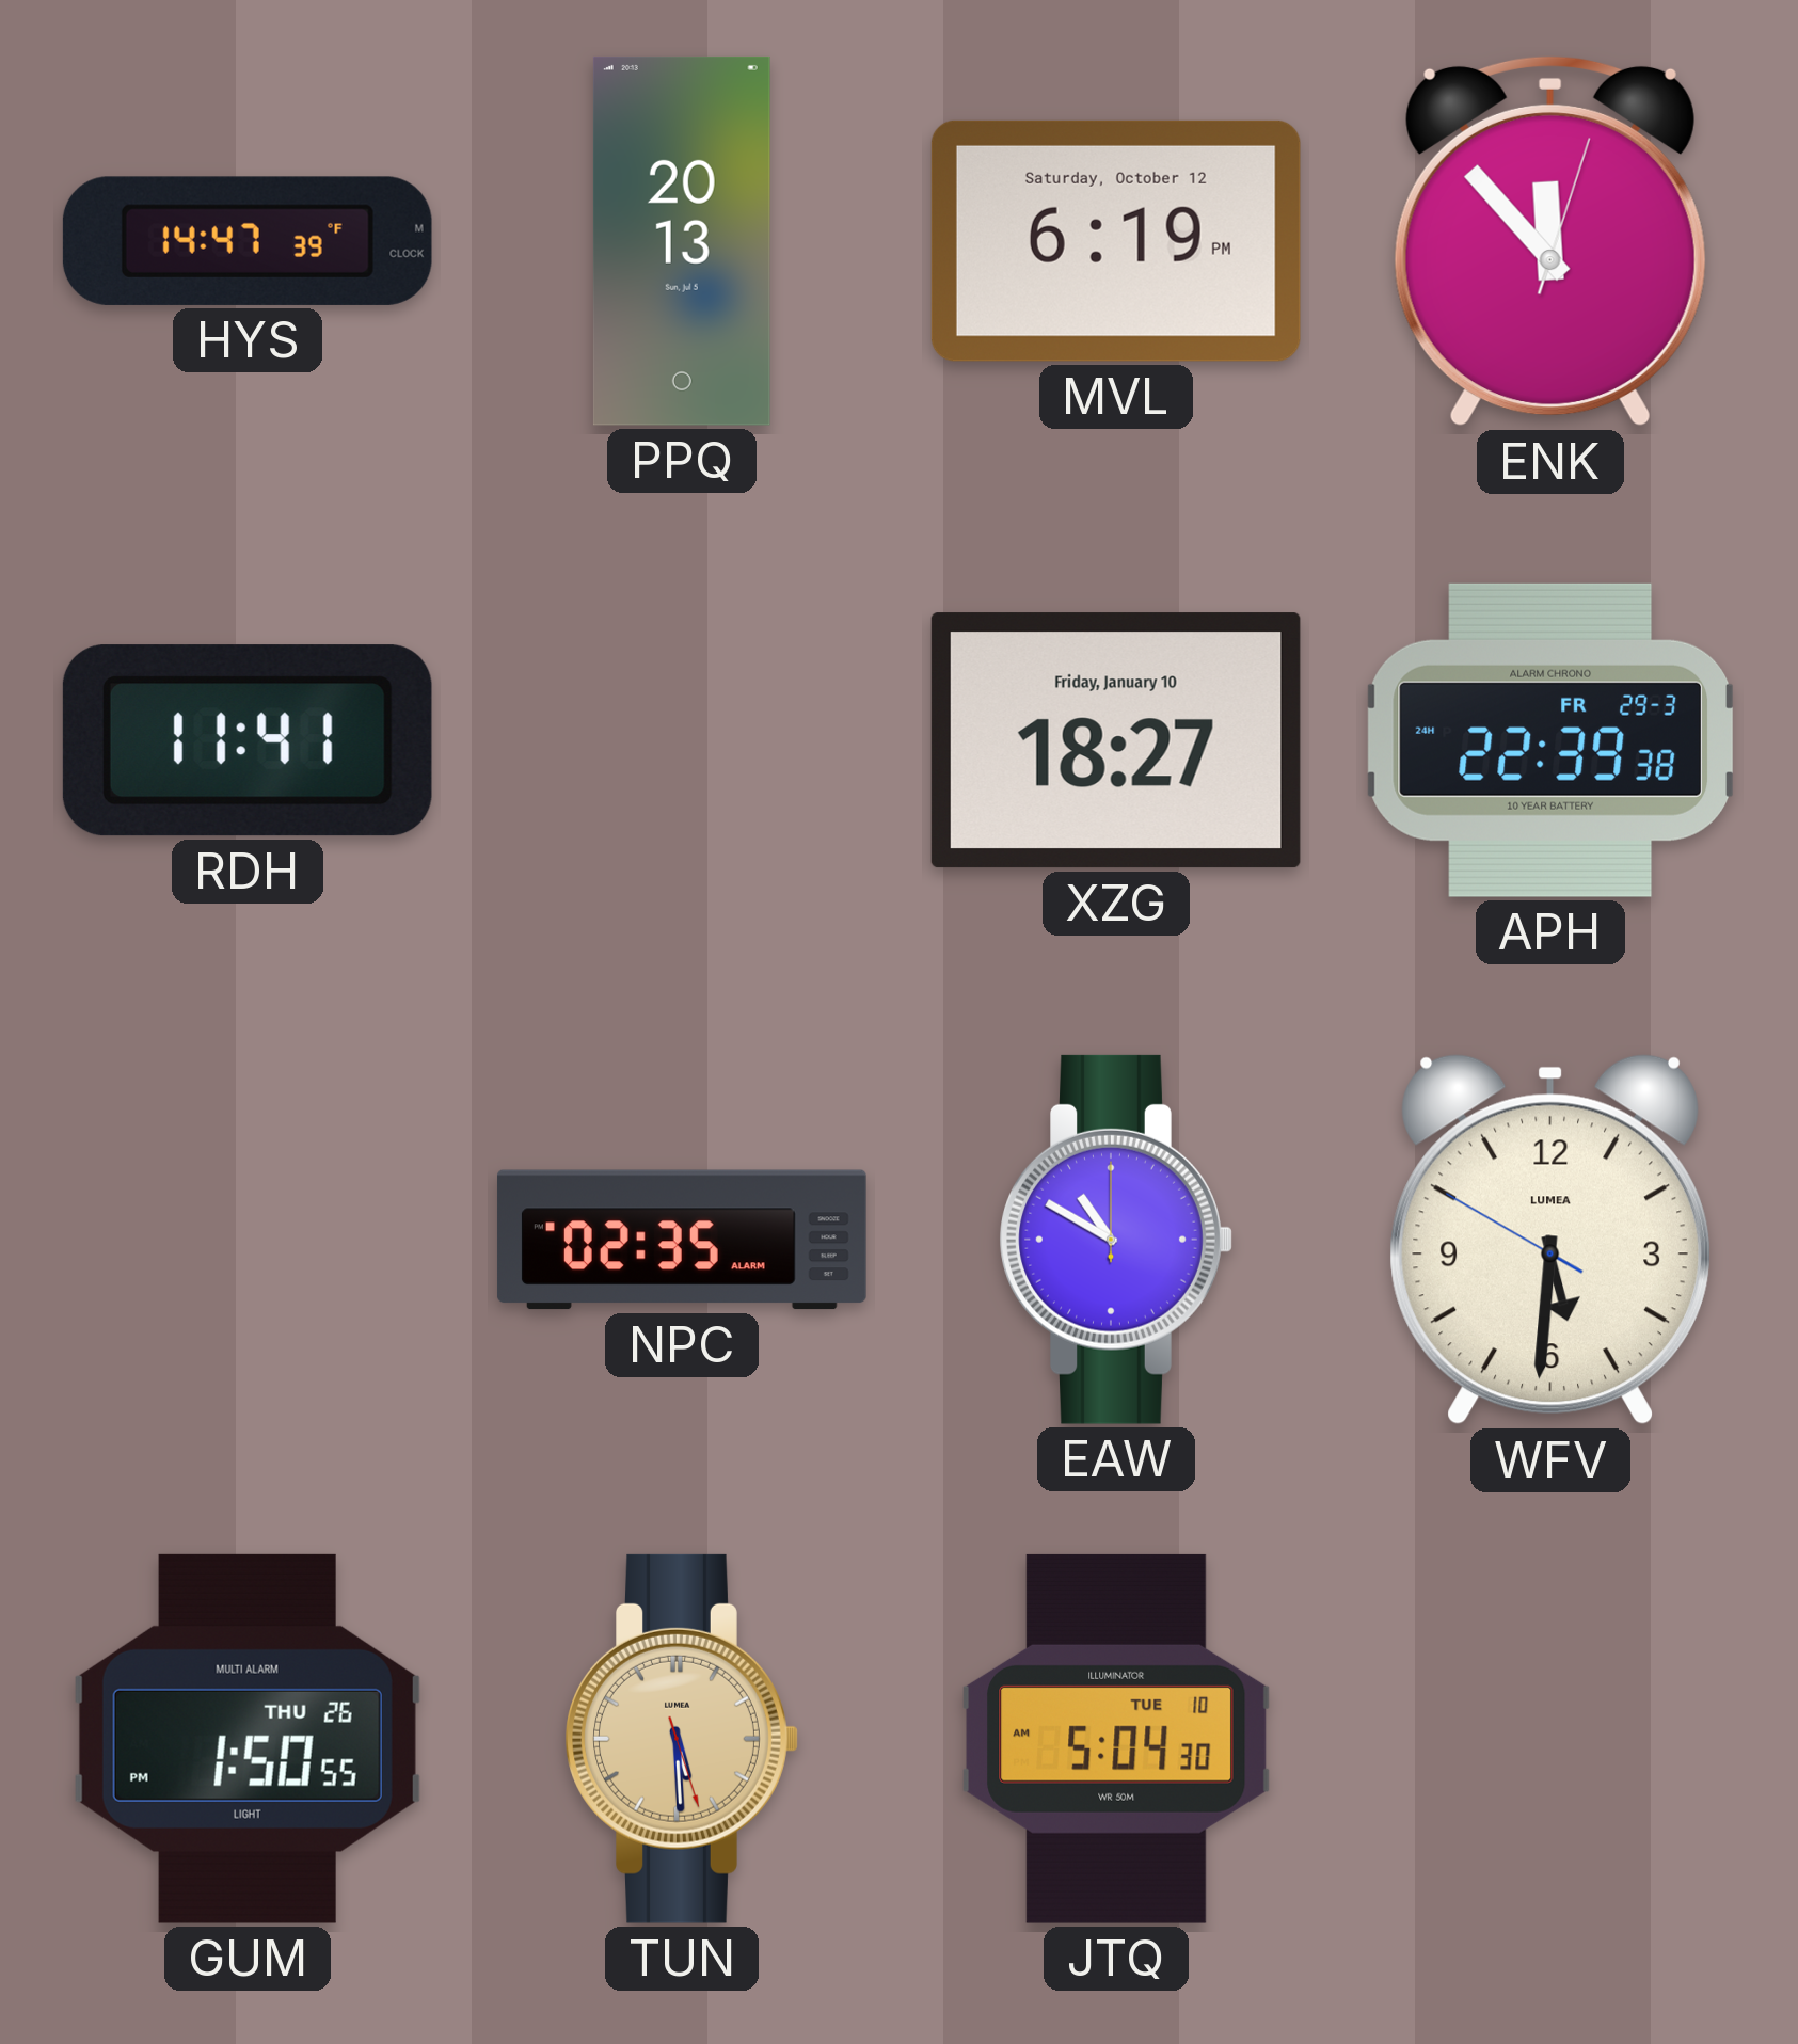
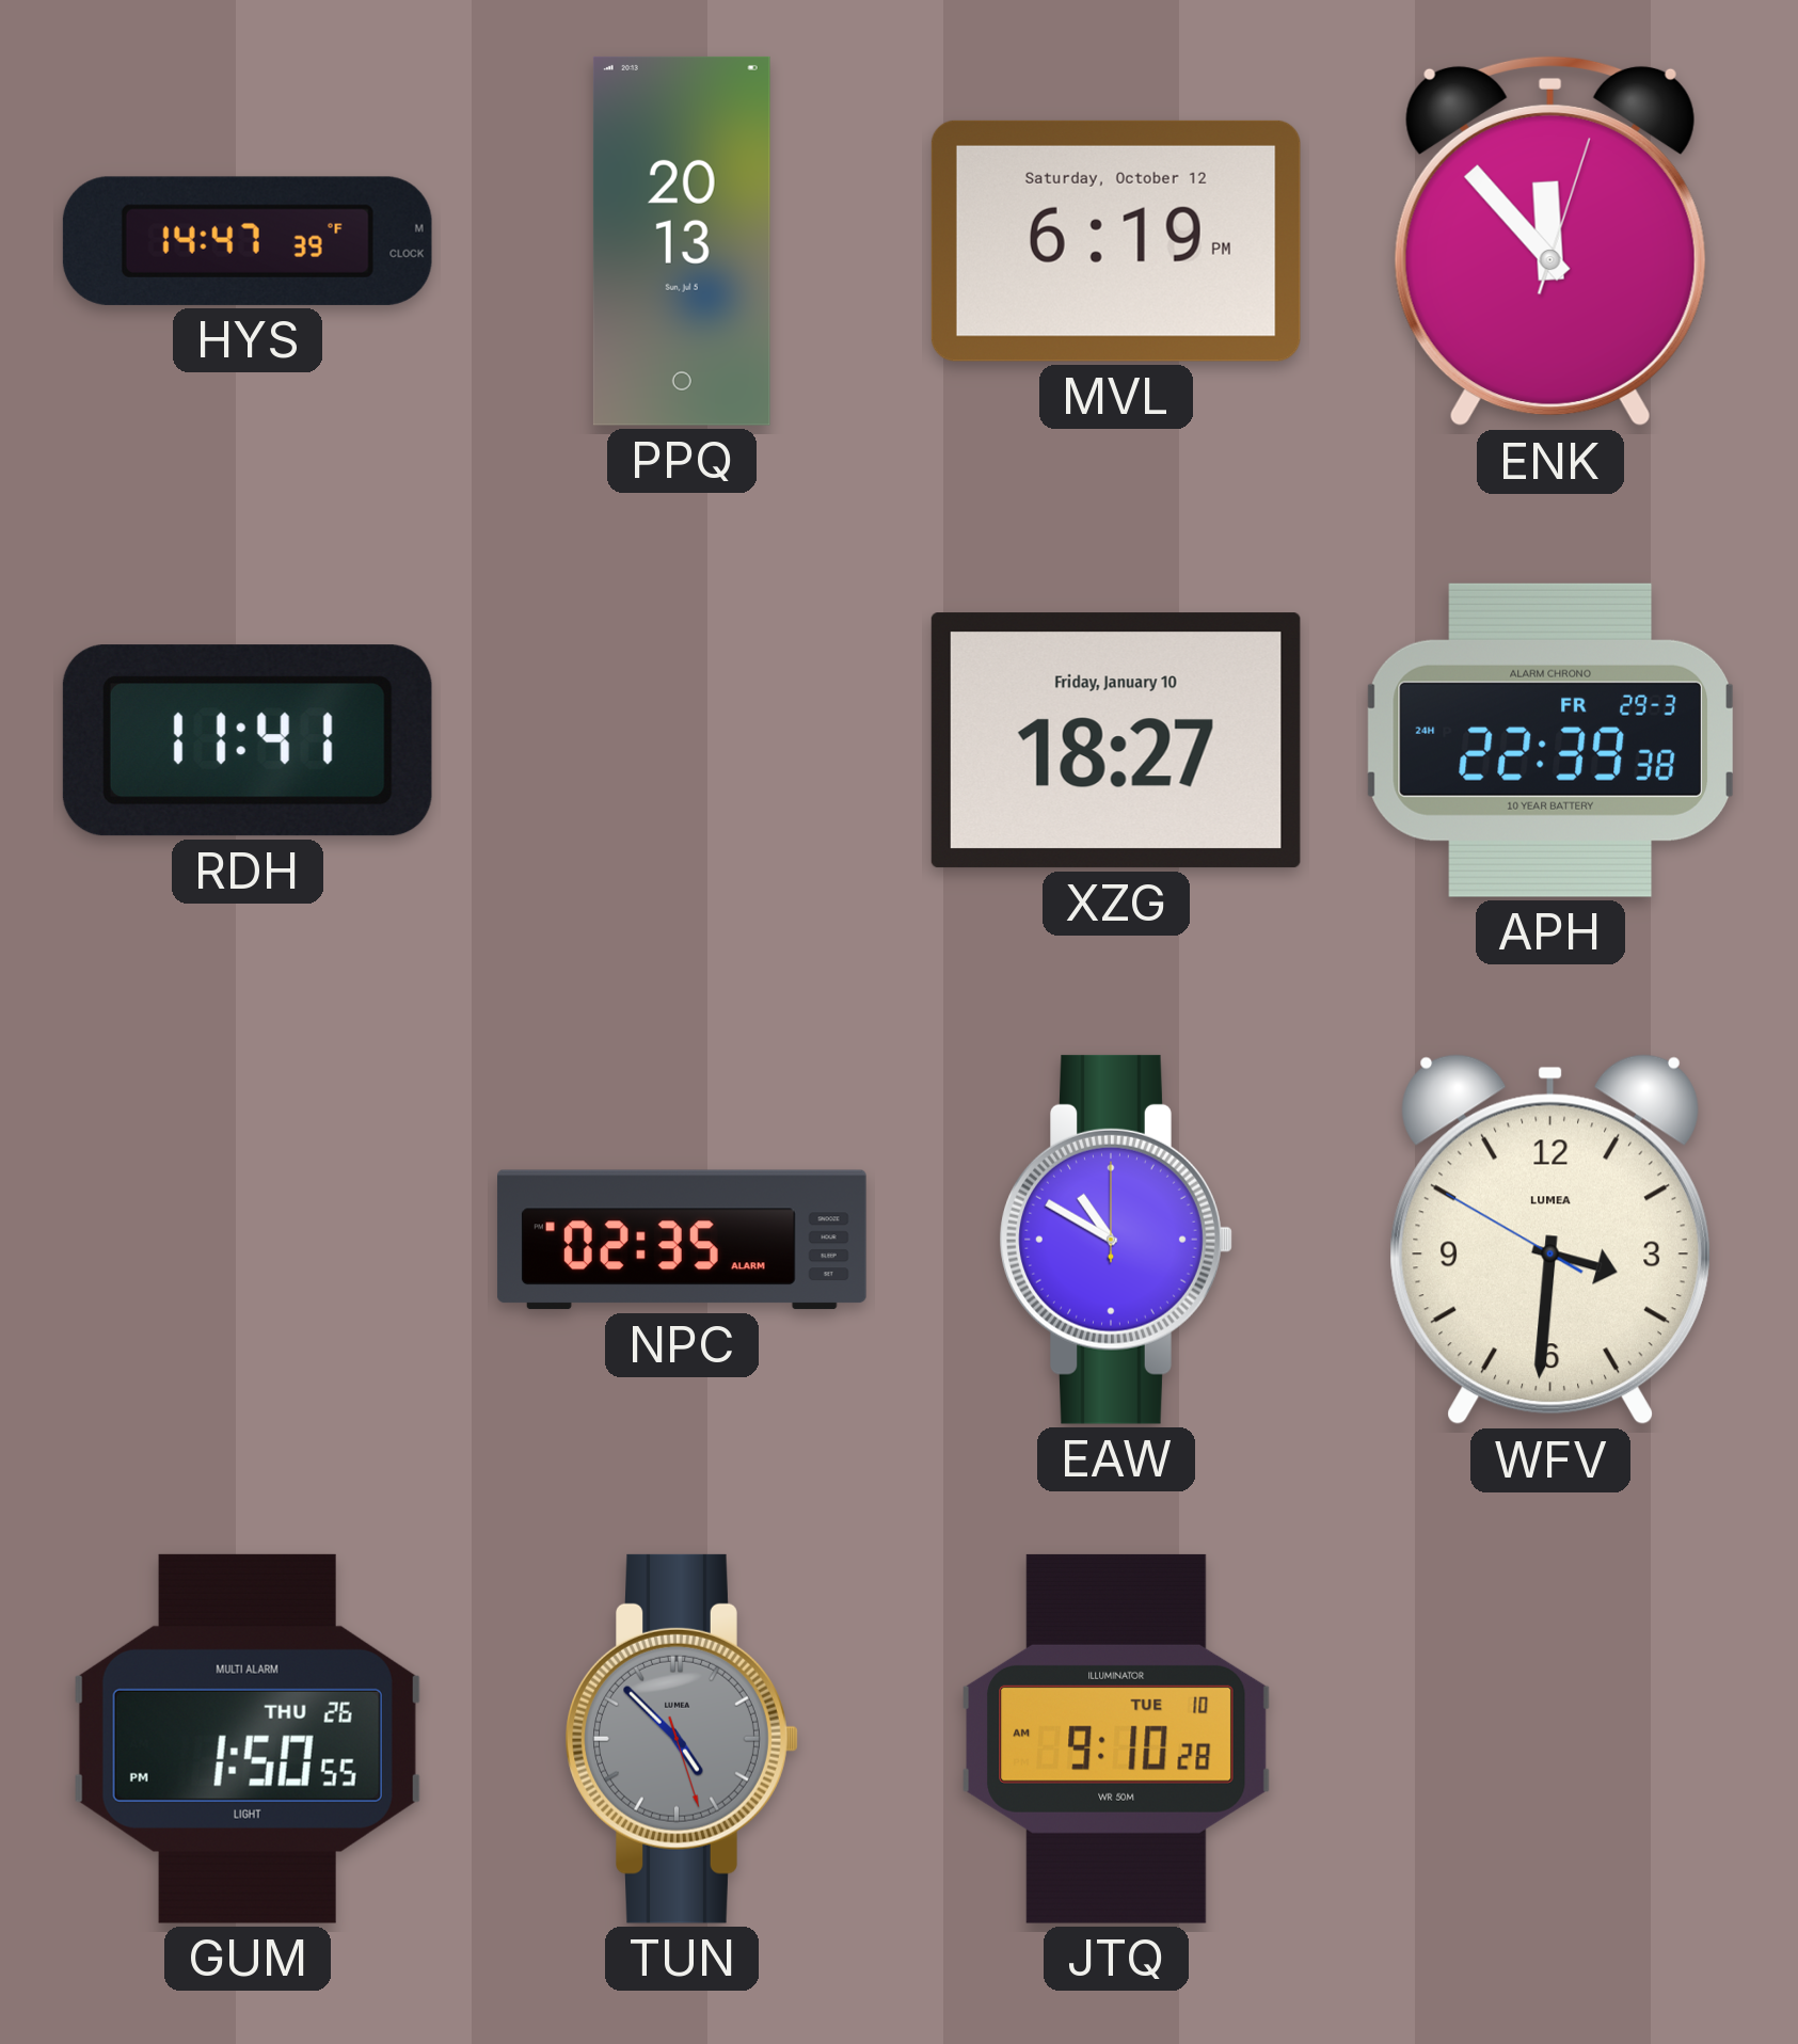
WFV: 5:30 -> 3:30
TUN: 5:29 -> 4:52
TUN dial: champagne -> grey
JTQ: 5:04 -> 9:10
